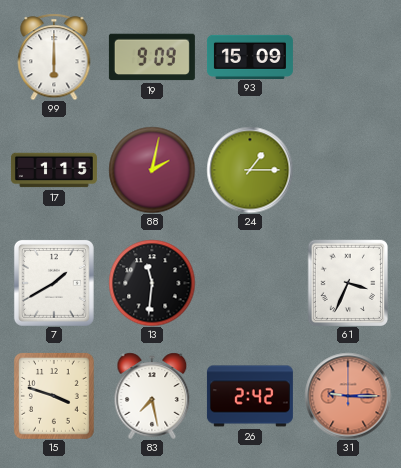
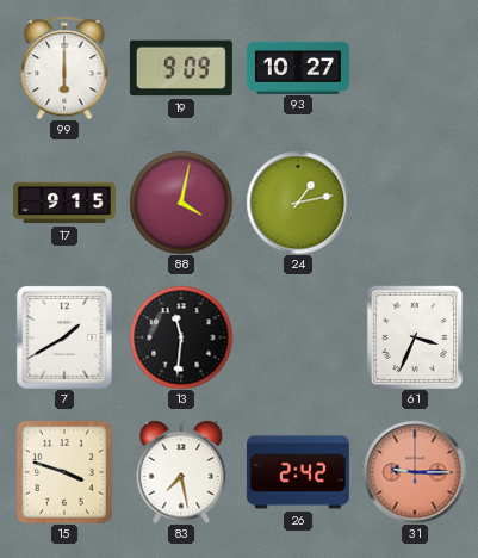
93: 15:09 -> 10:27
17: 1:15 -> 9:15
88: 2:02 -> 4:02
24: 1:15 -> 1:13
